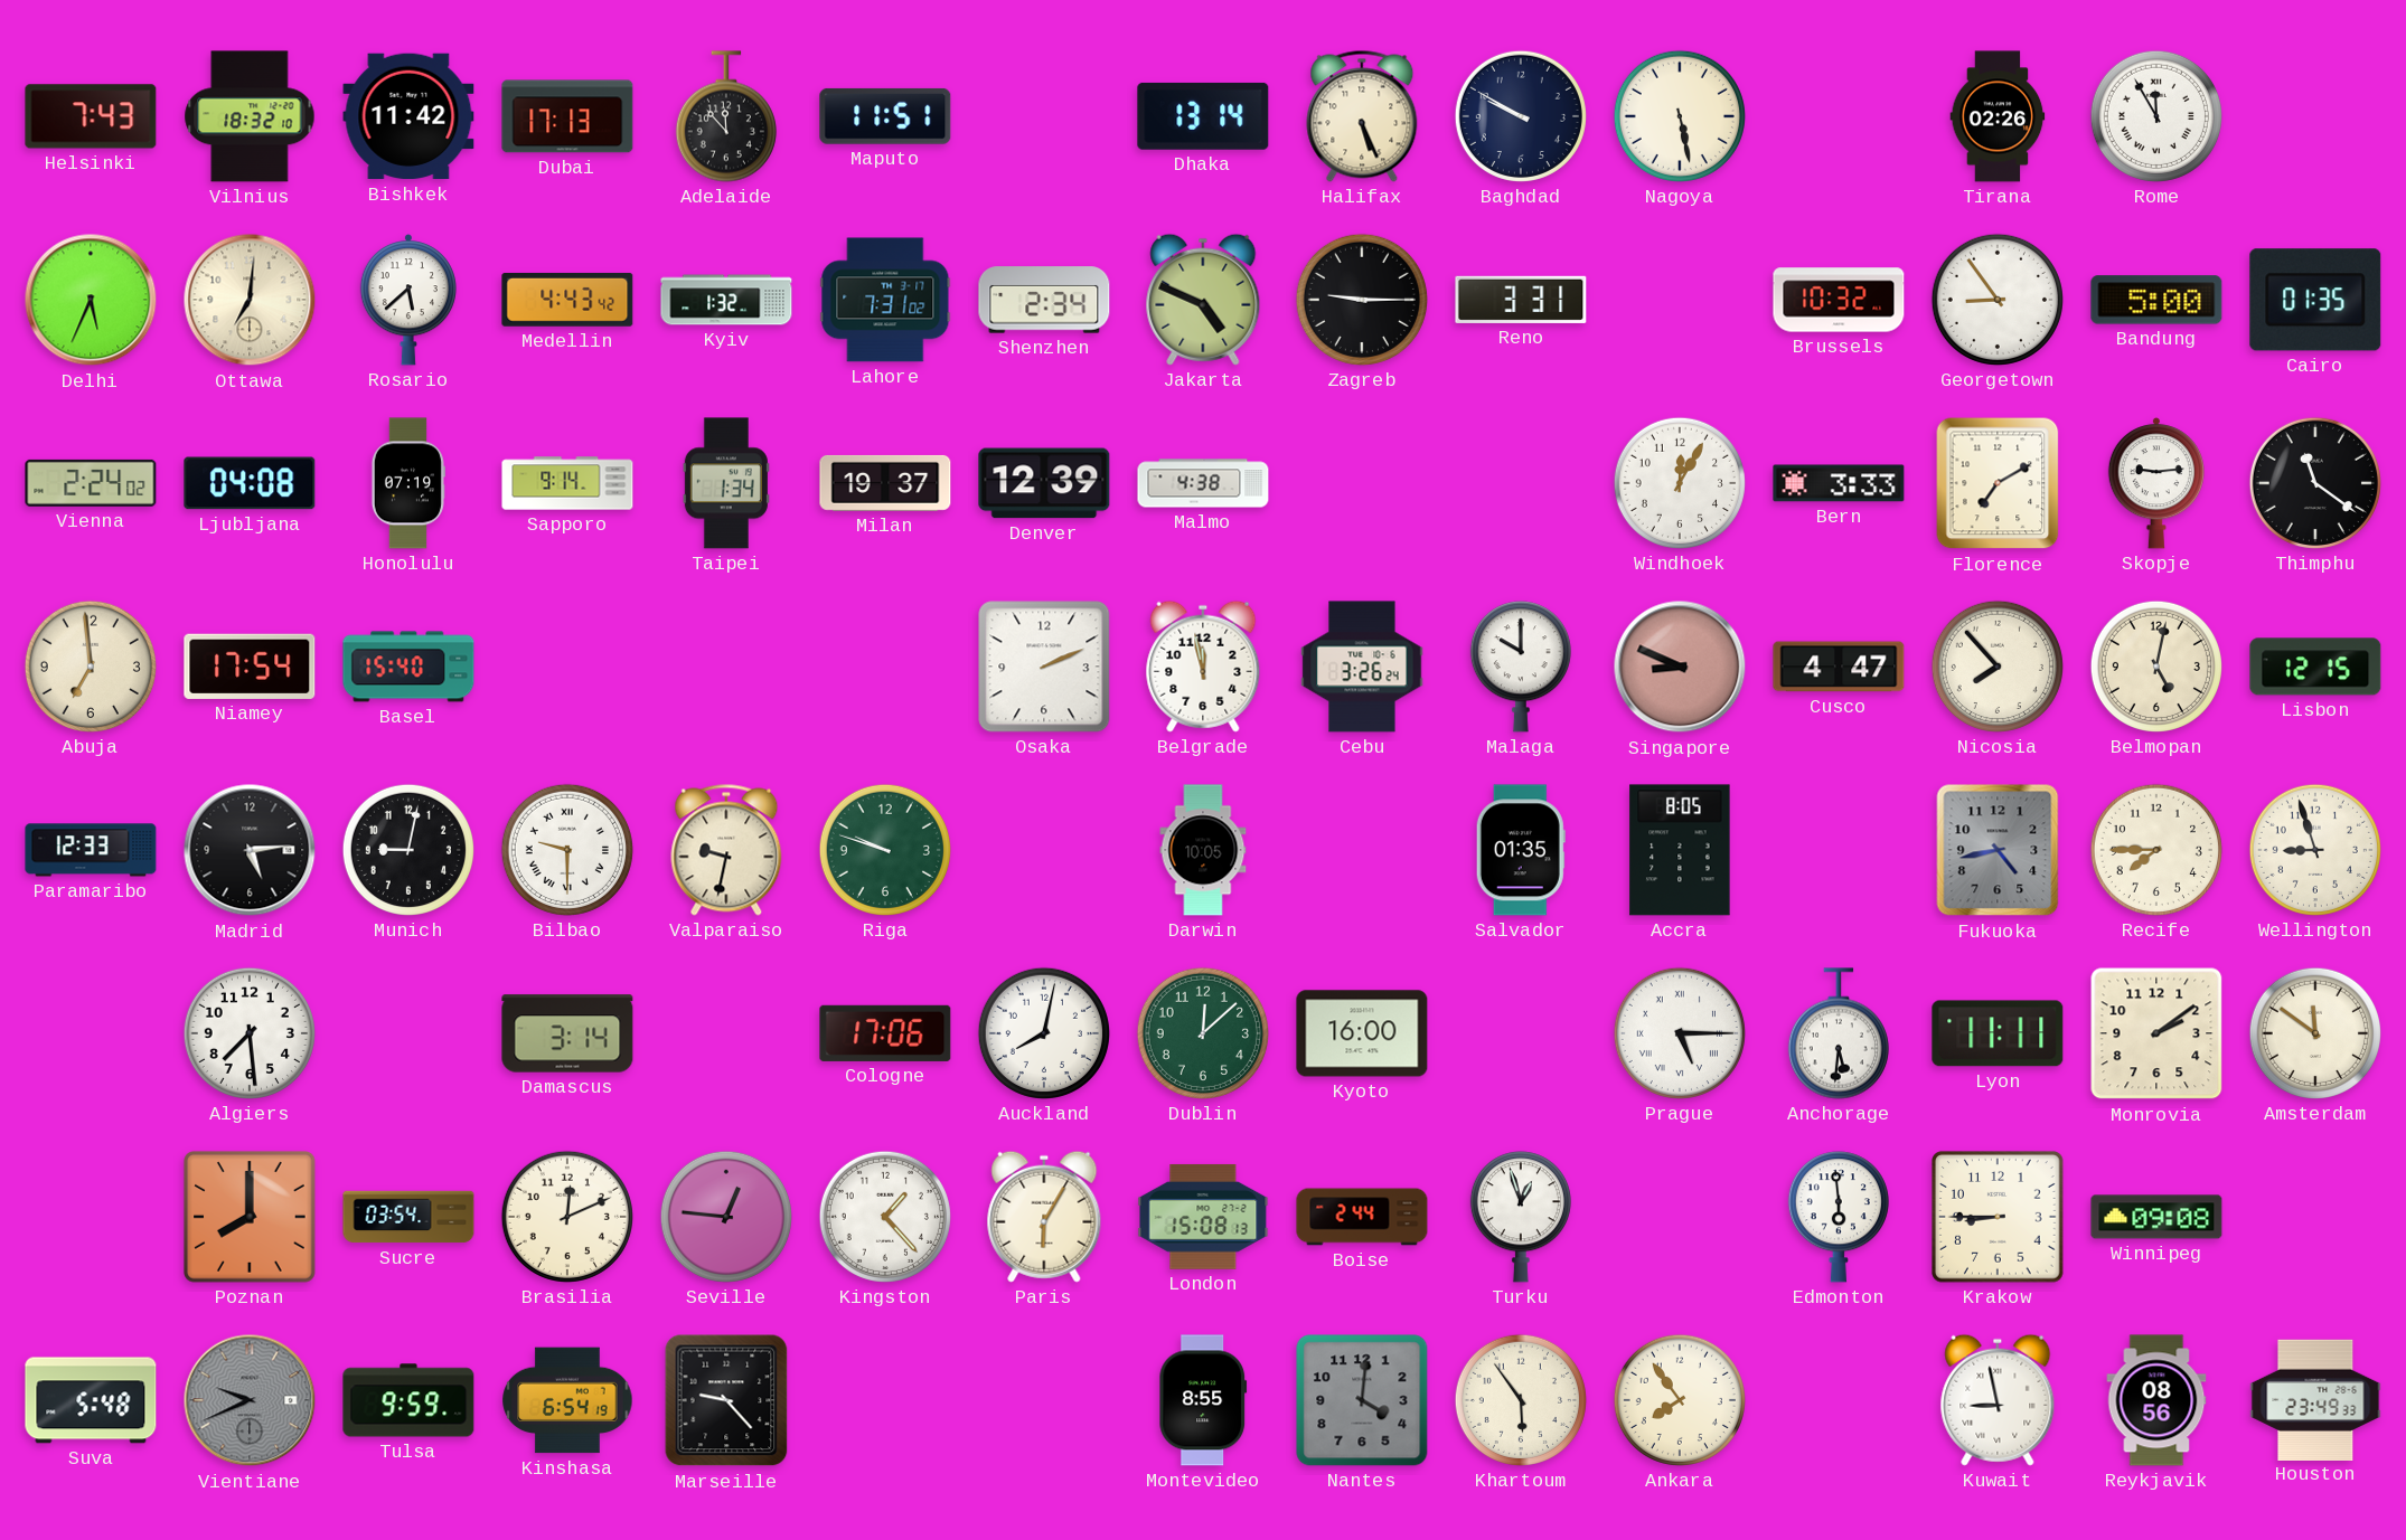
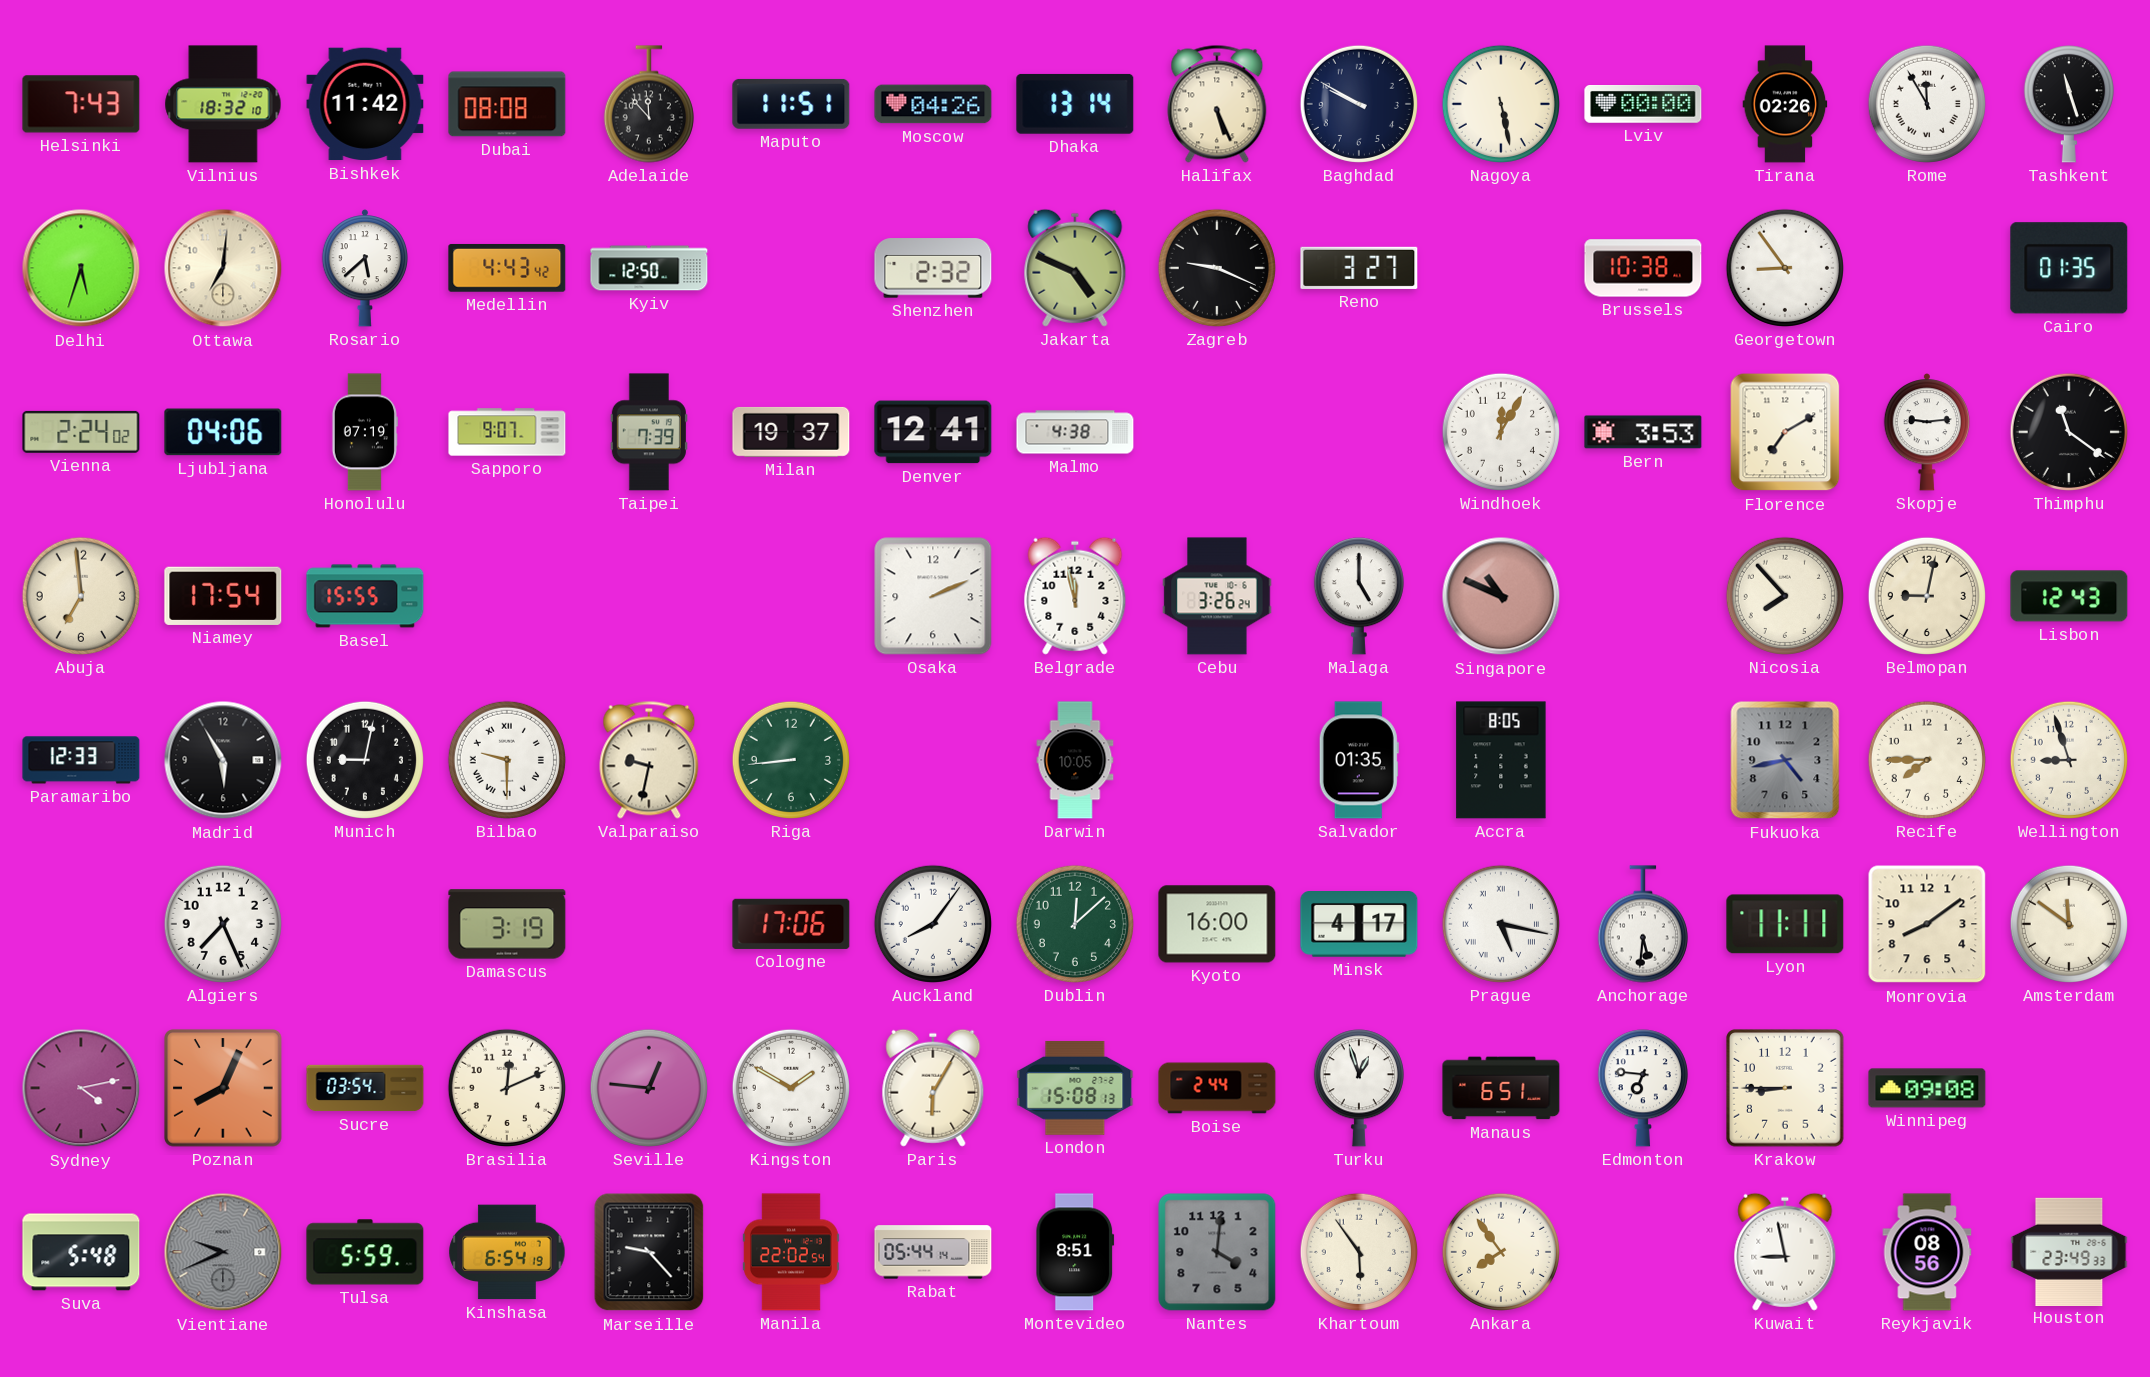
Dubai: 17:13 -> 08:08
Moscow: none -> 04:26
Lviv: none -> 00:00
Tashkent: none -> 11:27
Delhi: 5:34 -> 5:33
Kyiv: 1:32 -> 12:50
Lahore: 7:31 -> none
Shenzhen: 2:34 -> 2:32
Zagreb: 9:15 -> 9:19
Reno: 3:31 -> 3:27
Brussels: 10:32 -> 10:38
Bandung: 5:00 -> none
Ljubljana: 04:08 -> 04:06
Sapporo: 9:14 -> 9:07
Taipei: 1:34 -> 7:39
Denver: 12:39 -> 12:41
Bern: 3:33 -> 3:53
Basel: 15:40 -> 15:55
Malaga: 10:00 -> 5:00
Singapore: 8:49 -> 10:49
Cusco: 4:47 -> none
Belmopan: 5:02 -> 9:02
Lisbon: 12:15 -> 12:43
Madrid: 5:14 -> 5:55
Riga: 9:48 -> 8:44
Algiers: 7:29 -> 7:26
Damascus: 3:14 -> 3:19
Auckland: 8:02 -> 8:06
Minsk: none -> 4:17
Prague: 5:15 -> 5:17
Monrovia: 2:09 -> 8:09
Sydney: none -> 4:13
Poznan: 8:00 -> 8:04
Kingston: 1:23 -> 1:50
Manaus: none -> 6:51
Edmonton: 5:59 -> 6:46
Tulsa: 9:59 -> 5:59
Manila: none -> 22:02
Rabat: none -> 05:44
Montevideo: 8:55 -> 8:51
